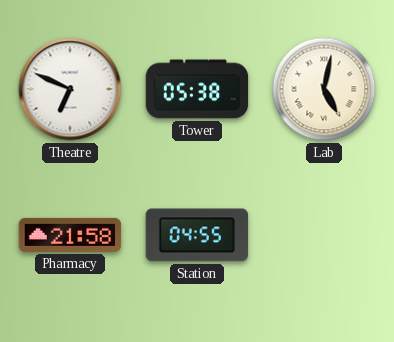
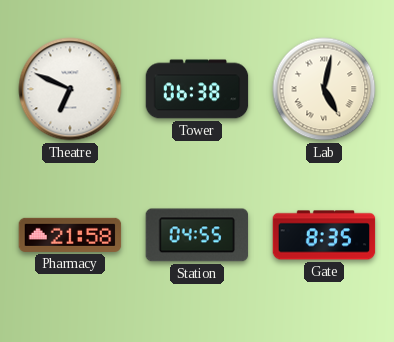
Tower: 05:38 -> 06:38
Gate: none -> 8:35
